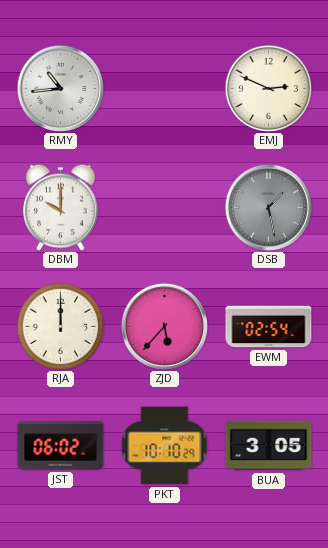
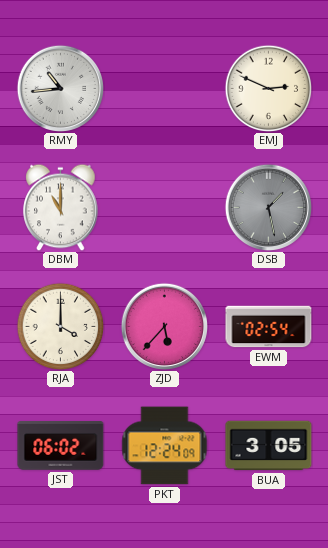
DBM: 10:00 -> 11:00
RJA: 12:00 -> 4:00
PKT: 10:10 -> 12:24
